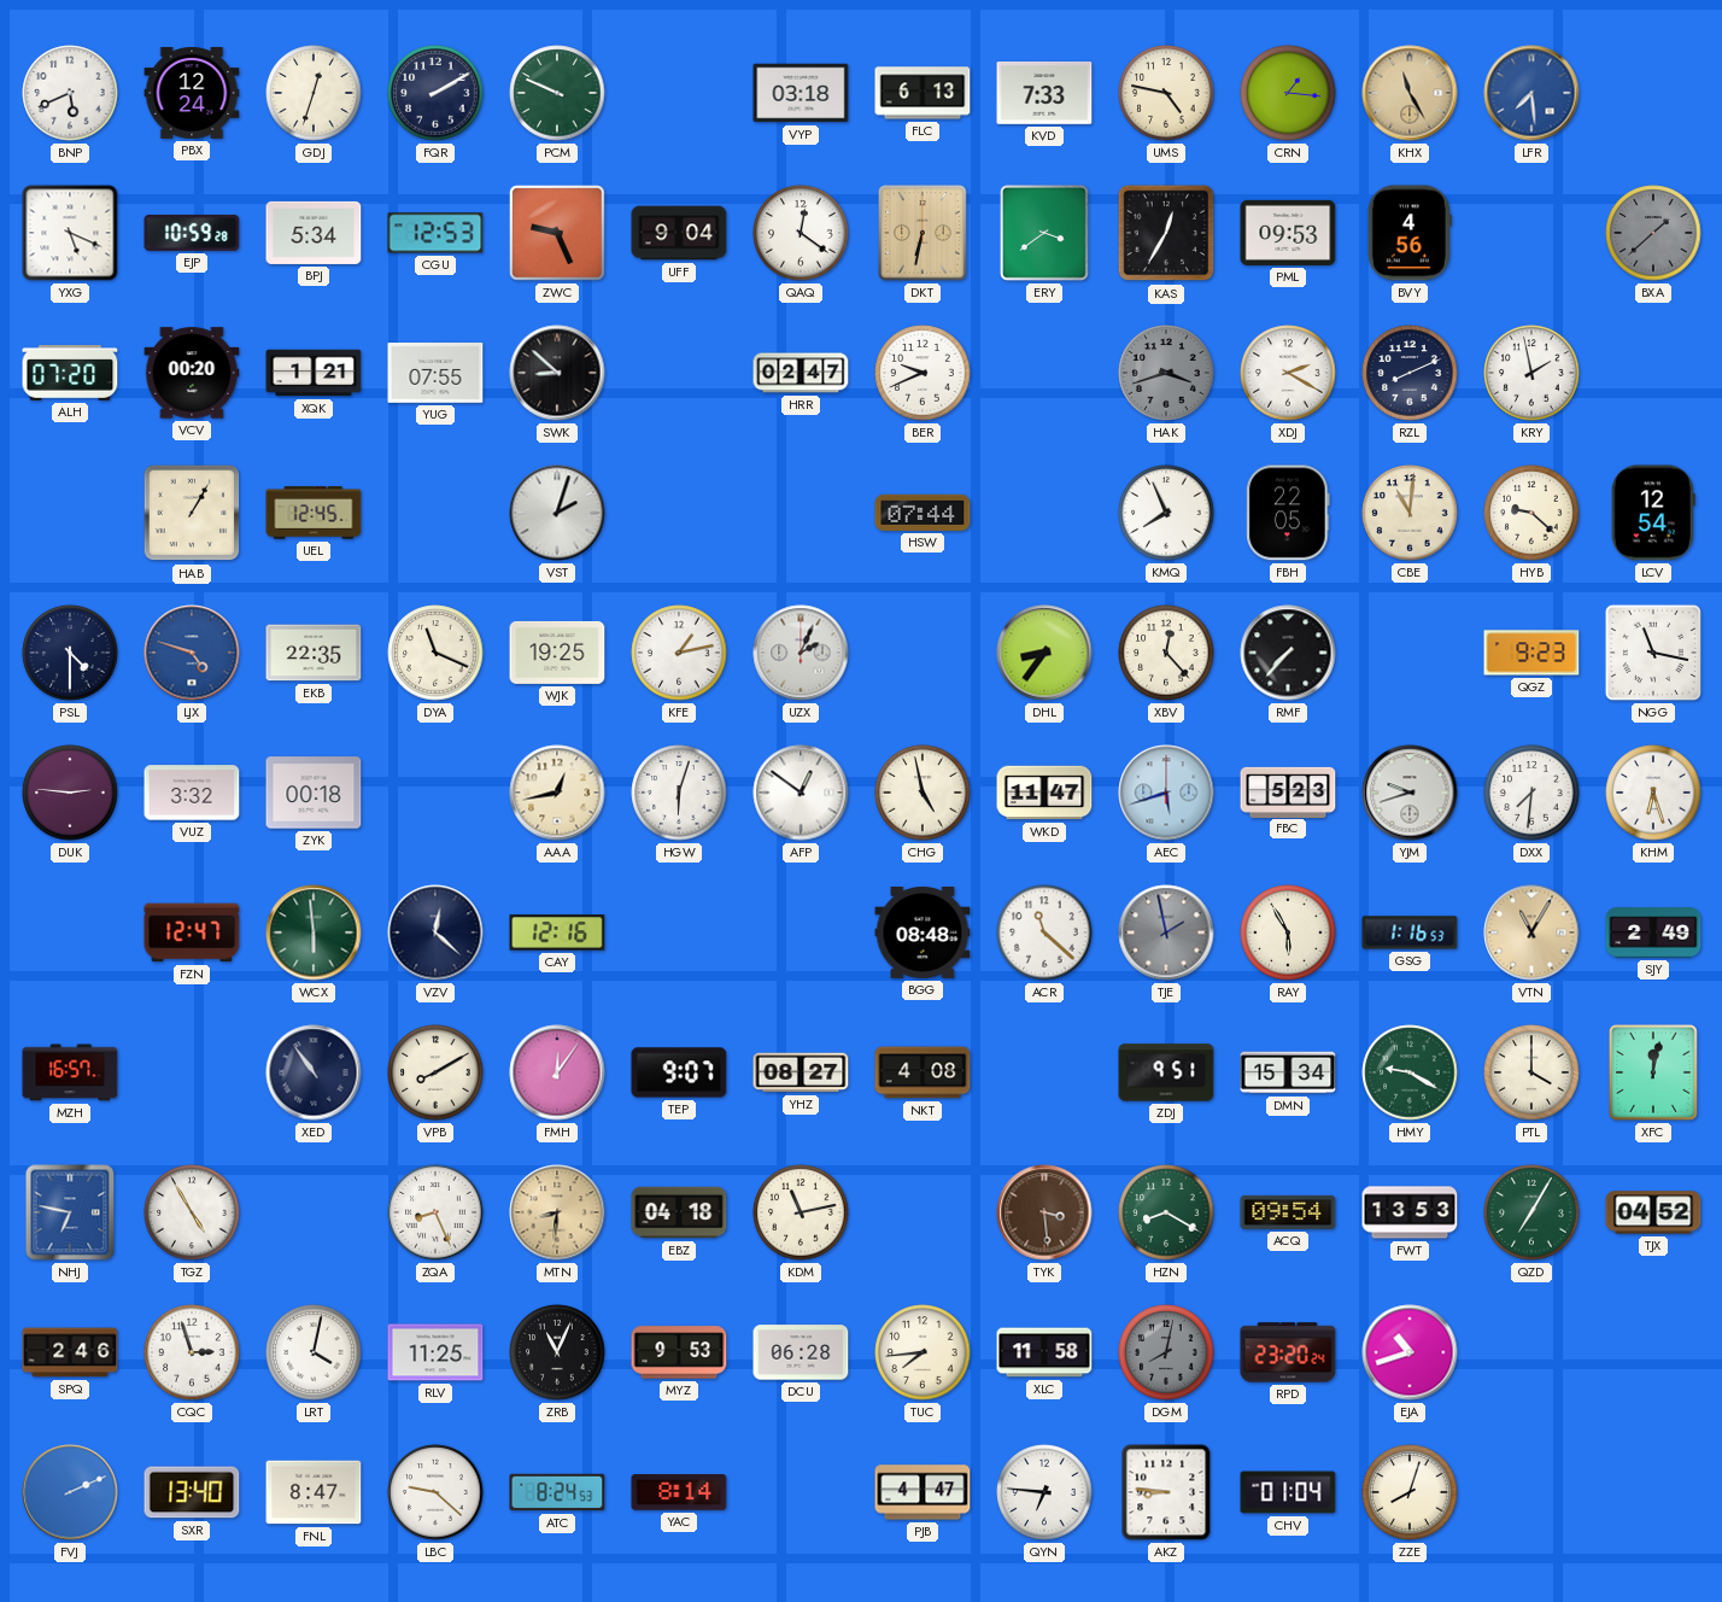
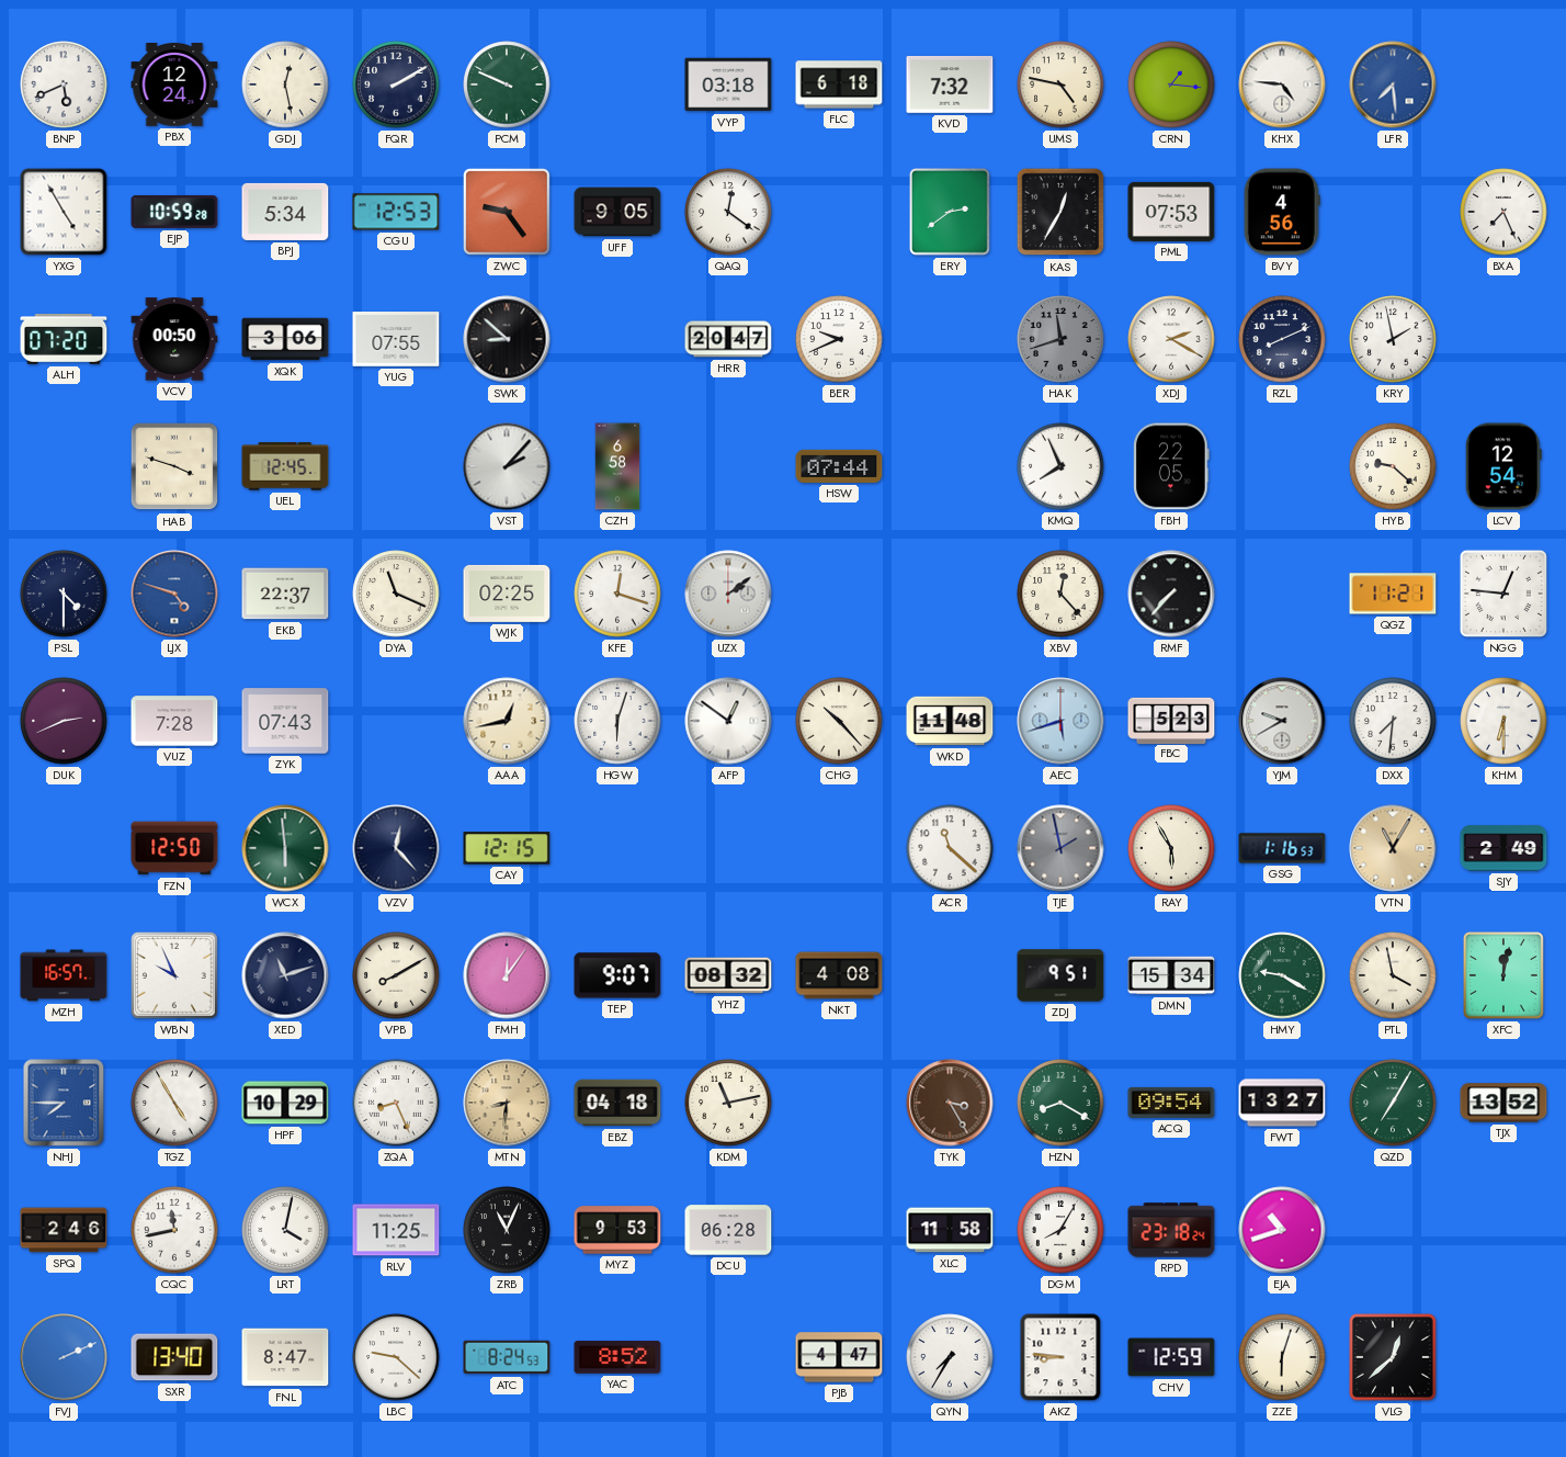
GDJ: 12:33 -> 12:28
FLC: 6:13 -> 6:18
KVD: 7:33 -> 7:32
KHX: 11:25 -> 4:46
KHX dial: champagne -> white
YXG: 5:19 -> 4:55
ZWC: 9:26 -> 9:24
UFF: 9:04 -> 9:05
DKT: 6:32 -> none
ERY: 3:39 -> 2:39
PML: 09:53 -> 07:53
BXA: 1:38 -> 7:26
BXA dial: grey -> white
VCV: 00:20 -> 00:50
XQK: 1:21 -> 3:06
HRR: 02:47 -> 20:47
HAK: 3:42 -> 11:42
HAB: 1:05 -> 3:48
VST: 2:03 -> 2:07
CZH: none -> 6:58
CBE: 11:01 -> none
EKB: 22:35 -> 22:37
WJK: 19:25 -> 02:25
KFE: 1:13 -> 12:18
UZX: 2:04 -> 2:09
DHL: 8:36 -> none
QGZ: 9:23 -> 11:21
NGG: 11:17 -> 12:46
DUK: 2:46 -> 2:41
VUZ: 3:32 -> 7:28
ZYK: 00:18 -> 07:43
CHG: 4:58 -> 10:23
WKD: 11:47 -> 11:48
YJM: 9:42 -> 9:40
KHM: 6:27 -> 6:30
FZN: 12:47 -> 12:50
VZV: 12:22 -> 12:23
CAY: 12:16 -> 12:15
BGG: 08:48 -> none
WBN: none -> 9:56
XED: 10:54 -> 11:12
YHZ: 08:27 -> 08:32
PTL: 4:00 -> 3:58
NHJ: 6:47 -> 7:45
HPF: none -> 10:29
TYK: 3:29 -> 3:25
FWT: 13:53 -> 13:27
TJX: 04:52 -> 13:52
CQC: 2:57 -> 11:43
TUC: 7:44 -> none
DGM: 8:02 -> 8:05
DGM dial: grey -> white
RPD: 23:20 -> 23:18
YAC: 8:14 -> 8:52
QYN: 6:46 -> 7:35
CHV: 01:04 -> 12:59
ZZE: 8:03 -> 6:03
VLG: none -> 12:38
